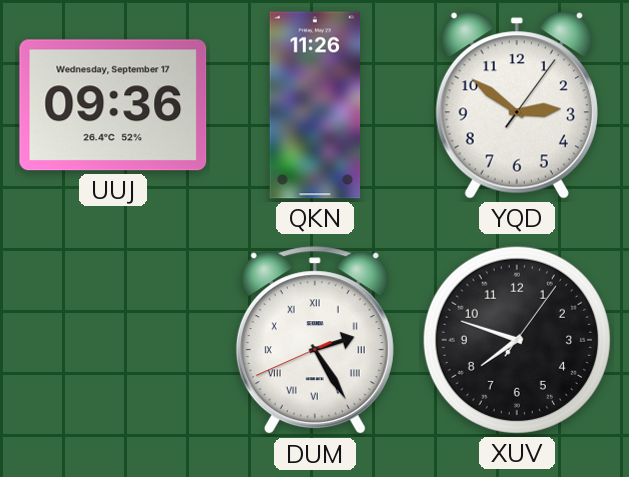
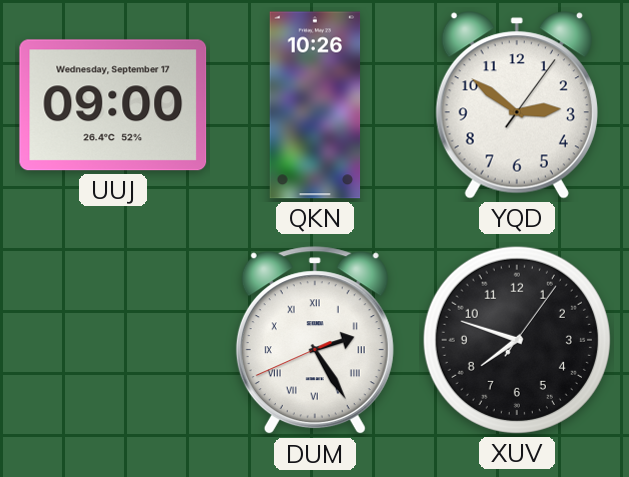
UUJ: 09:36 -> 09:00
QKN: 11:26 -> 10:26
